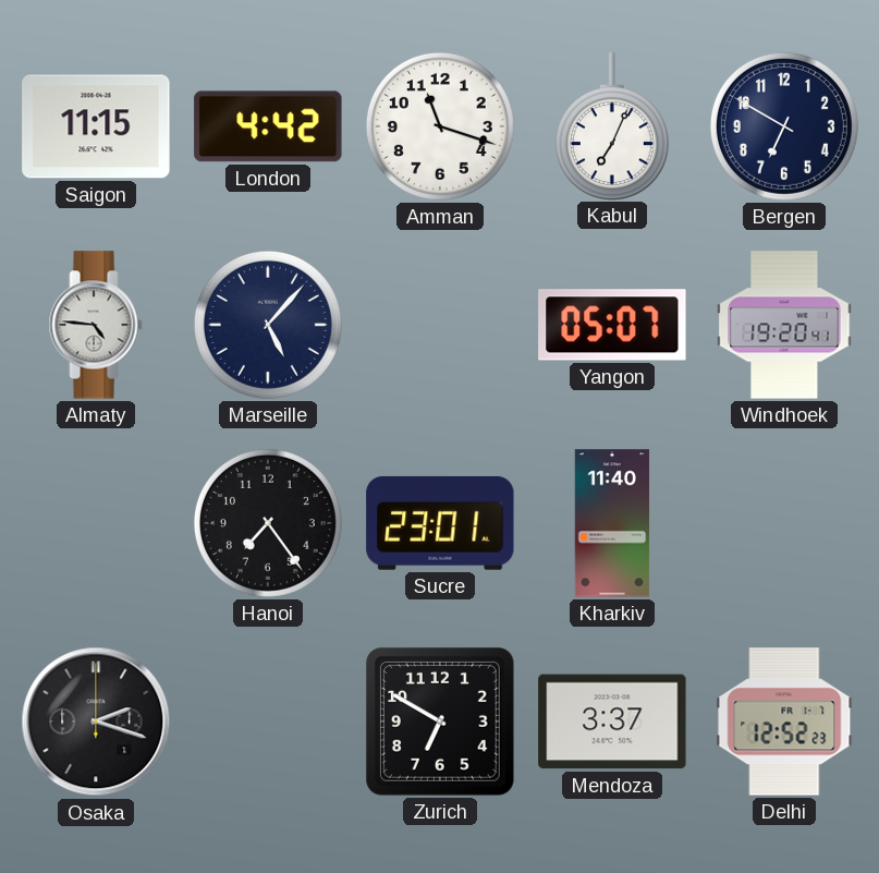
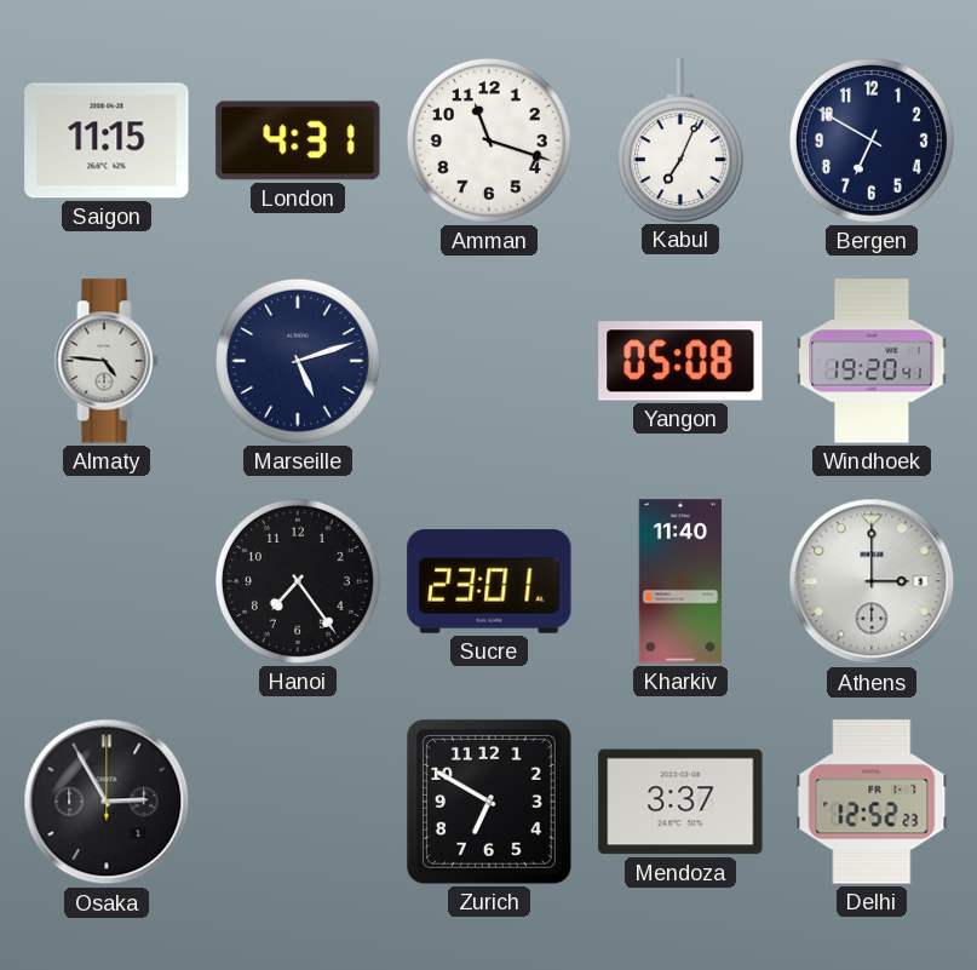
London: 4:42 -> 4:31
Marseille: 5:07 -> 5:12
Yangon: 05:07 -> 05:08
Athens: none -> 3:00
Osaka: 2:18 -> 2:55
